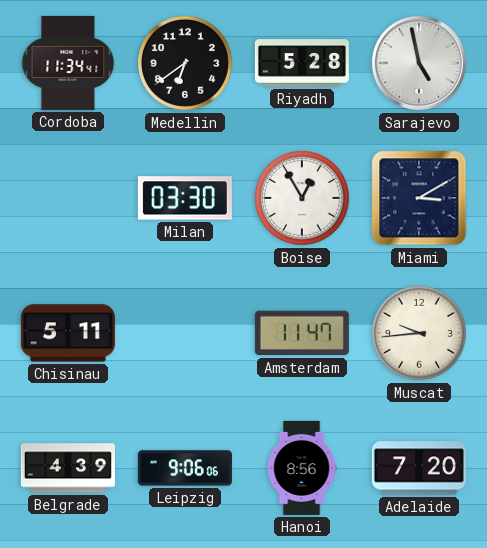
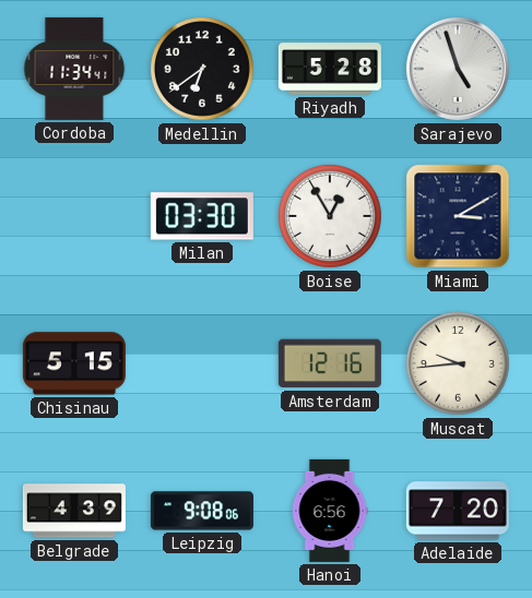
Sarajevo: 4:58 -> 4:57
Chisinau: 5:11 -> 5:15
Amsterdam: 11:47 -> 12:16
Leipzig: 9:06 -> 9:08
Hanoi: 8:56 -> 6:56
